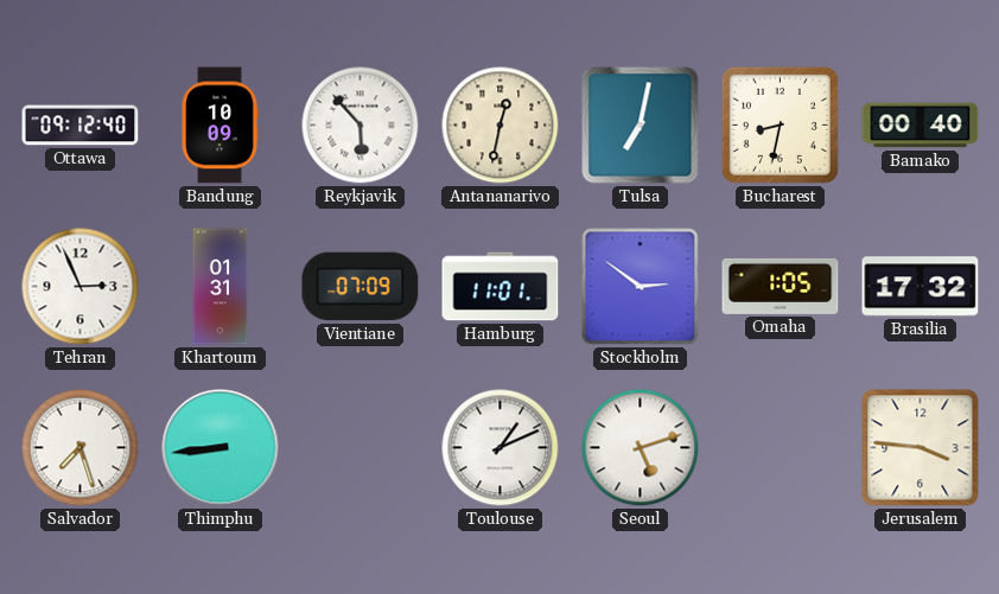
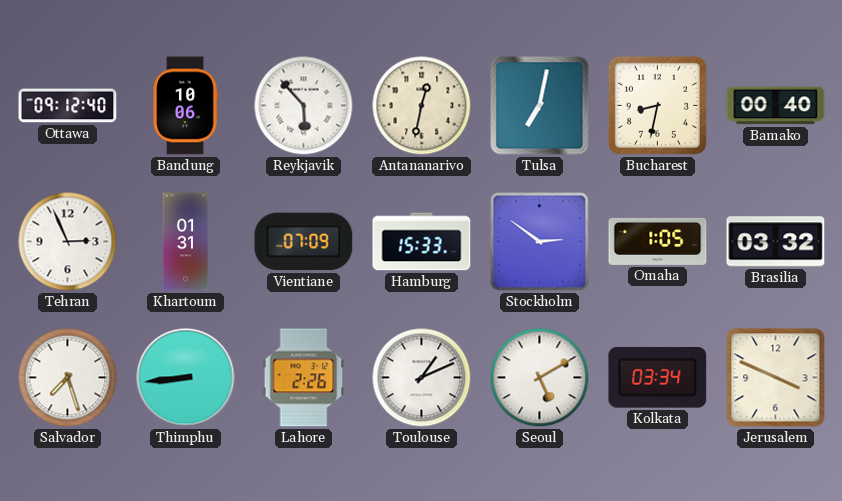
Bandung: 10:09 -> 10:06
Hamburg: 11:01 -> 15:33
Brasilia: 17:32 -> 03:32
Lahore: none -> 2:26
Seoul: 5:12 -> 5:10
Kolkata: none -> 03:34
Jerusalem: 3:46 -> 3:49
